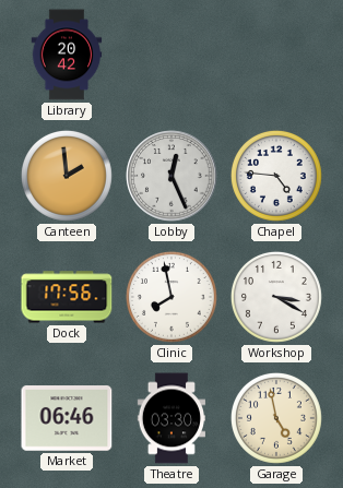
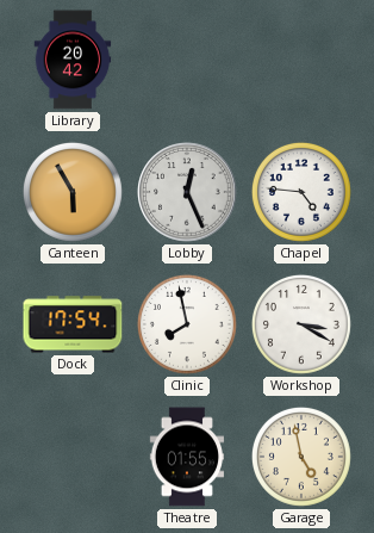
Canteen: 1:59 -> 5:55
Dock: 17:56 -> 17:54
Market: 06:46 -> none
Theatre: 03:30 -> 01:55
